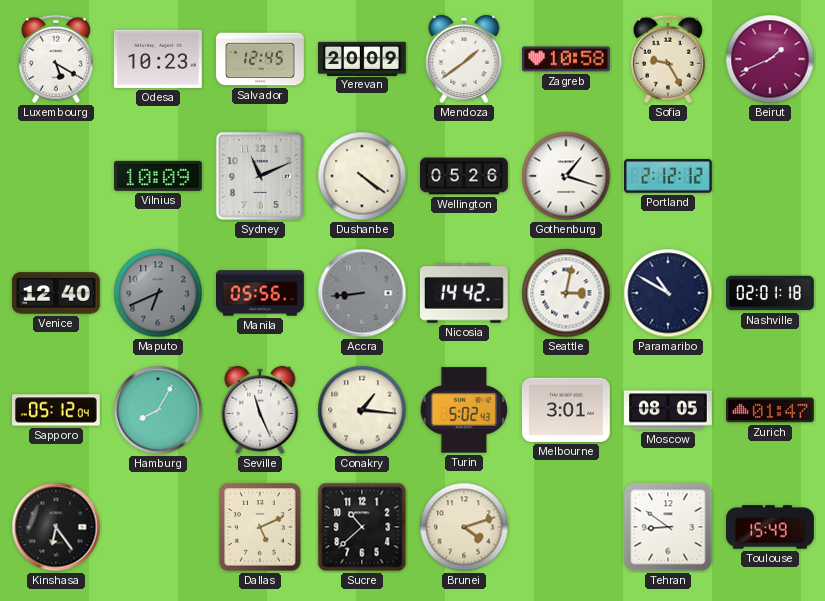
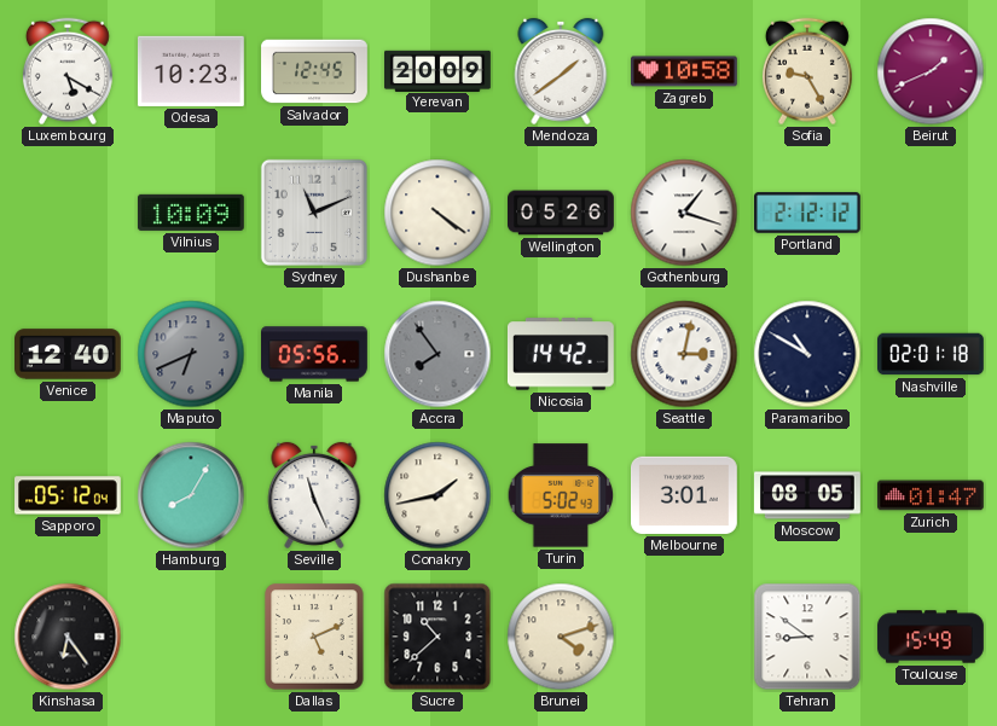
Accra: 8:44 -> 7:54
Conakry: 1:16 -> 1:43
